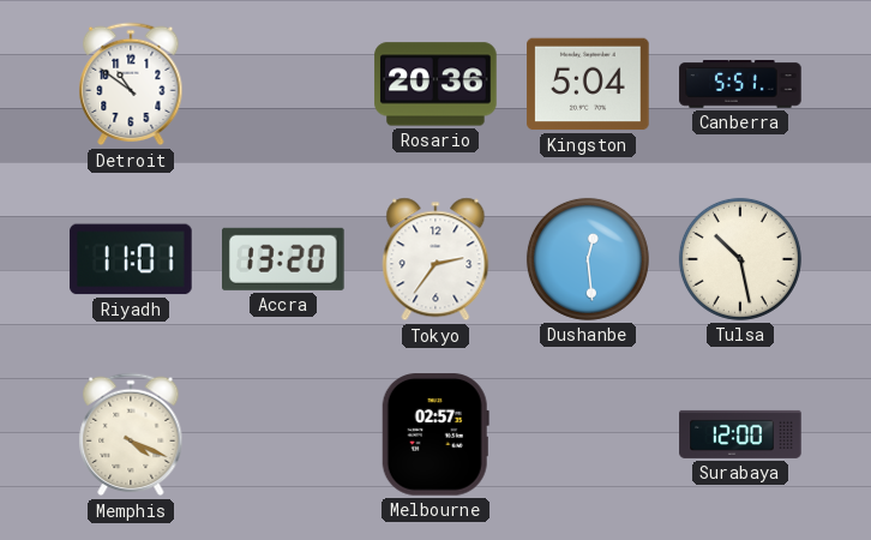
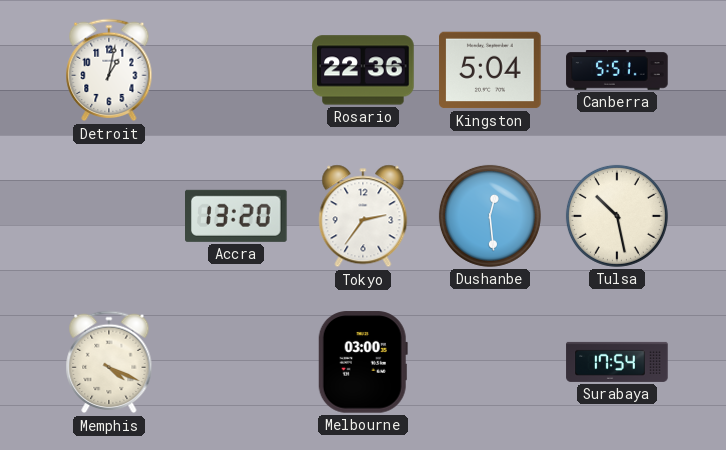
Detroit: 10:51 -> 1:02
Rosario: 20:36 -> 22:36
Riyadh: 11:01 -> none
Melbourne: 02:57 -> 03:00
Surabaya: 12:00 -> 17:54
